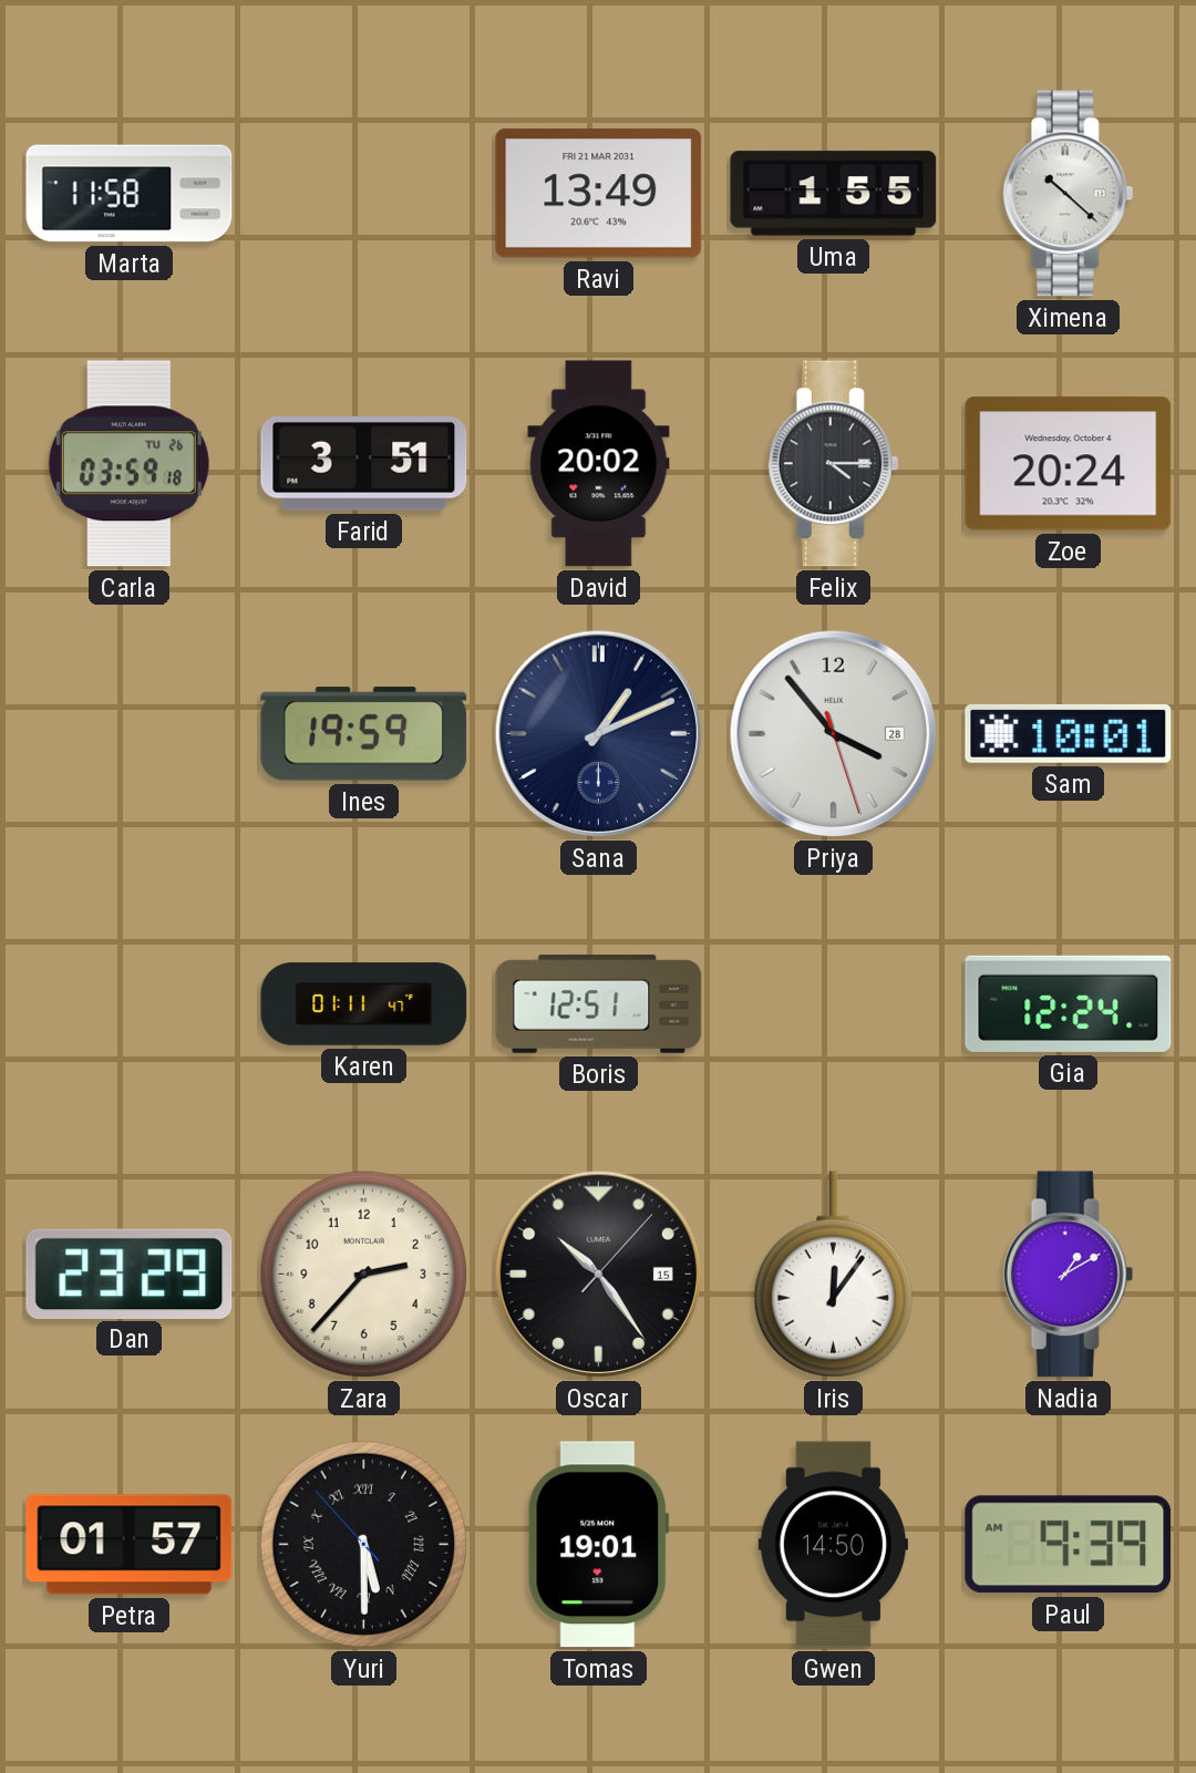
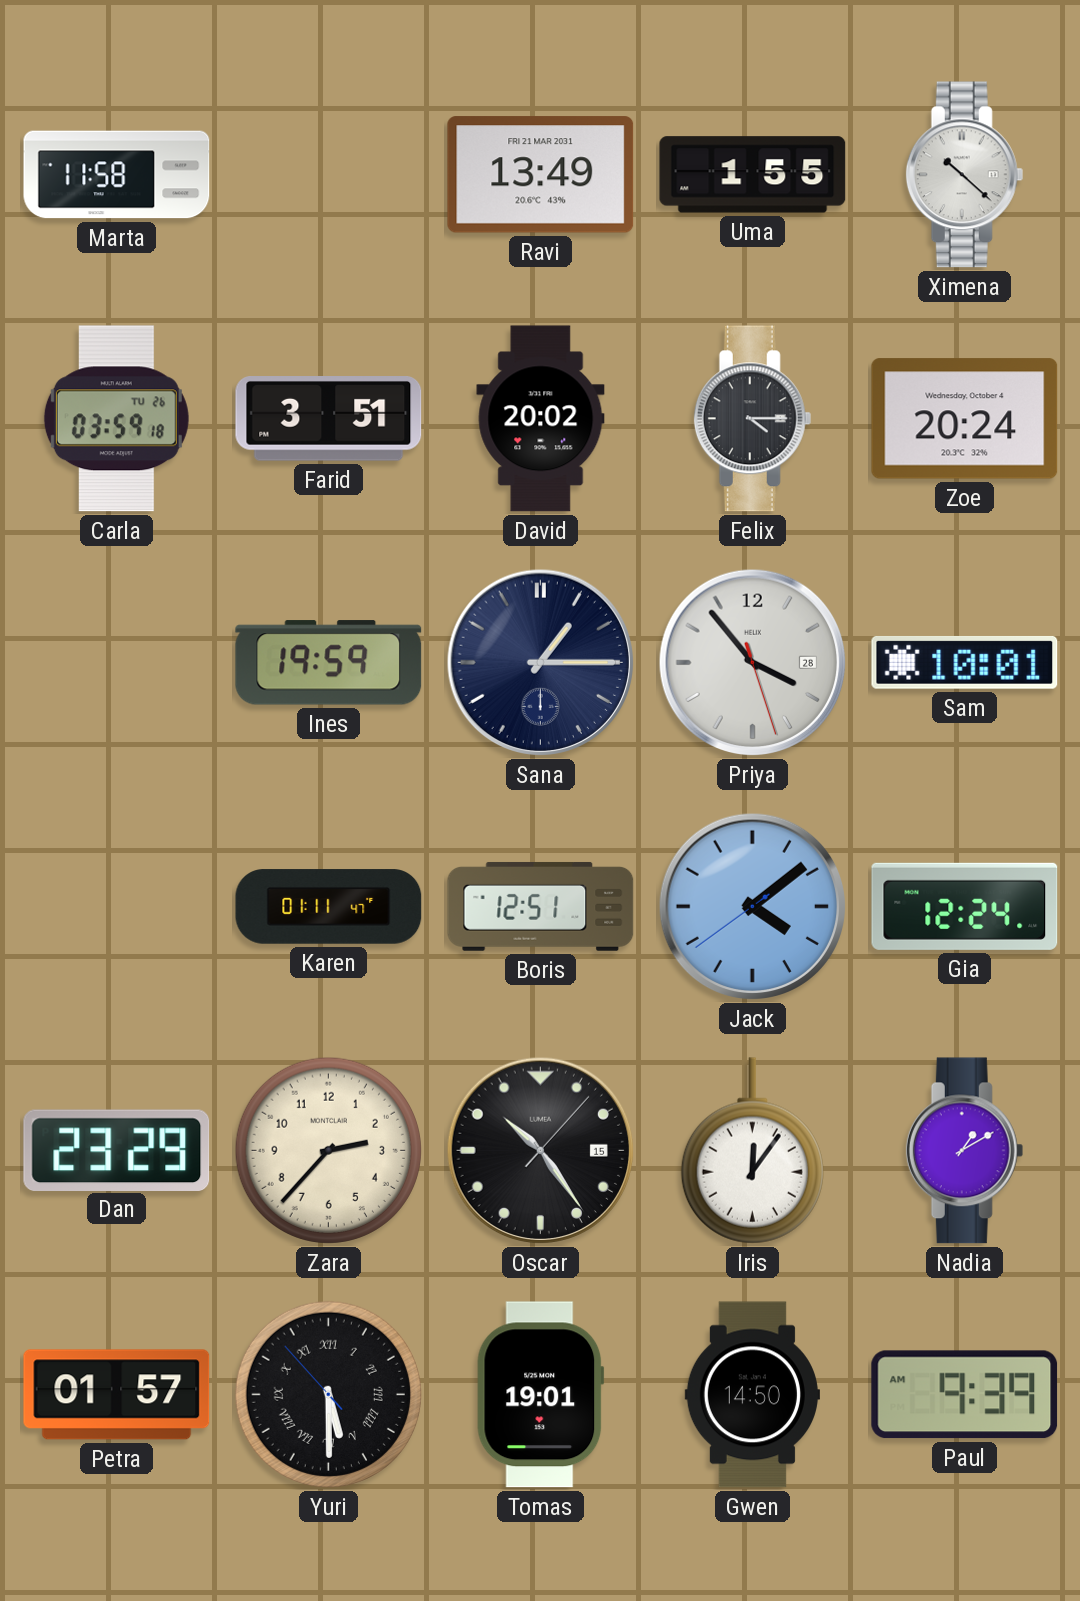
Sana: 1:11 -> 1:15
Jack: none -> 4:08
